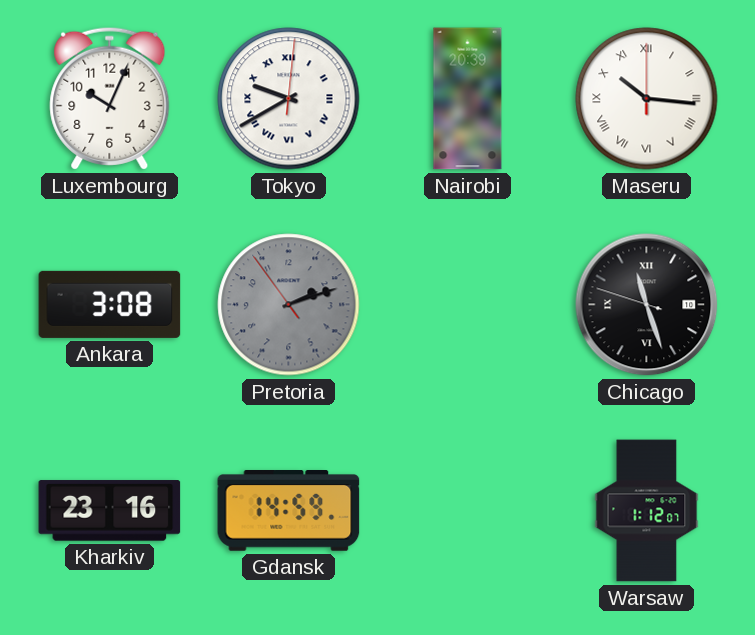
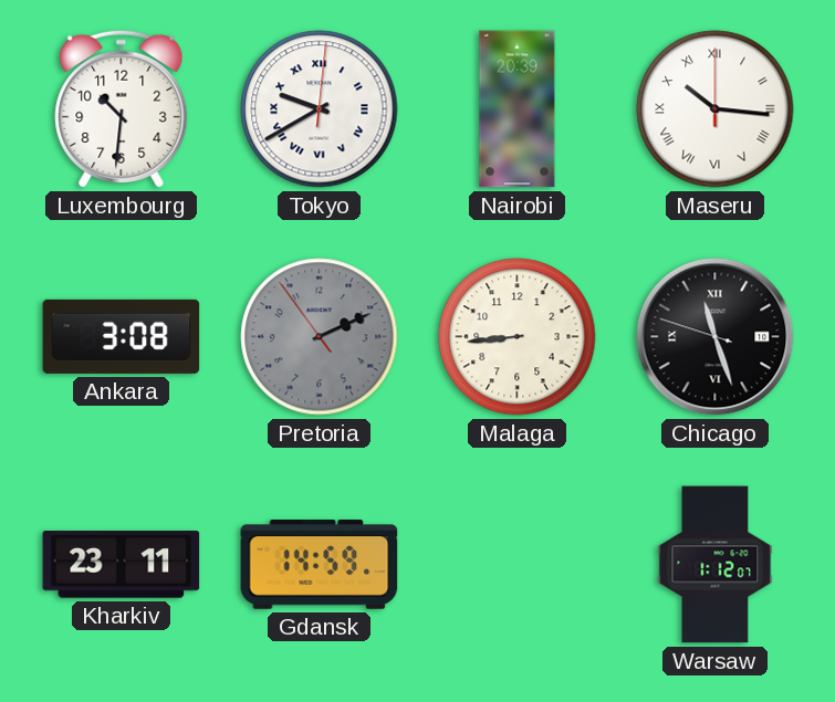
Luxembourg: 10:04 -> 10:31
Pretoria: 2:11 -> 2:10
Malaga: none -> 8:44
Kharkiv: 23:16 -> 23:11
